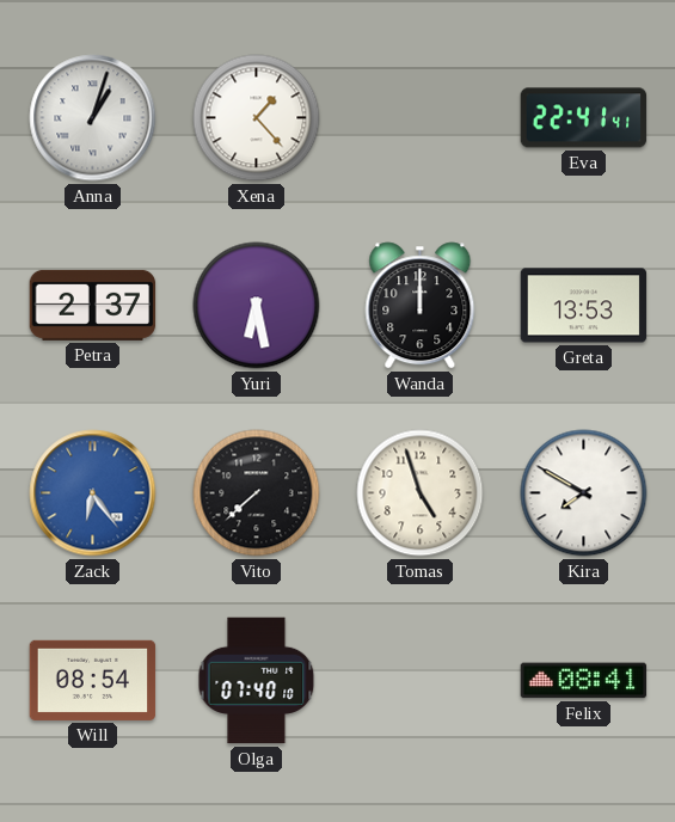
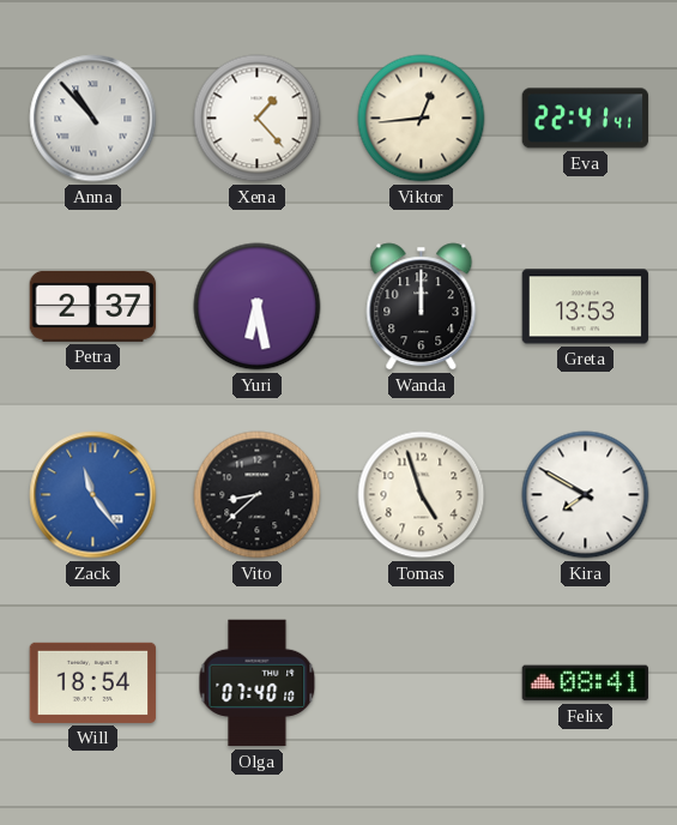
Anna: 1:03 -> 10:53
Viktor: none -> 12:44
Zack: 6:24 -> 11:24
Vito: 7:38 -> 8:38
Will: 08:54 -> 18:54
